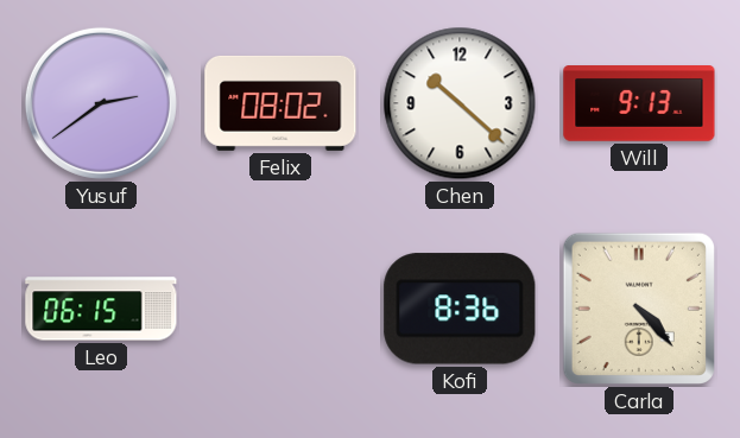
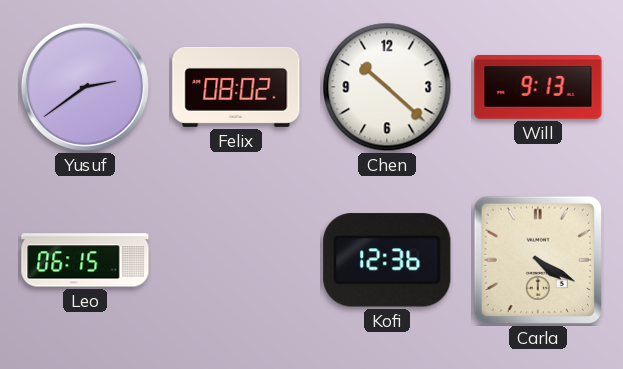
Kofi: 8:36 -> 12:36
Carla: 4:23 -> 4:20
